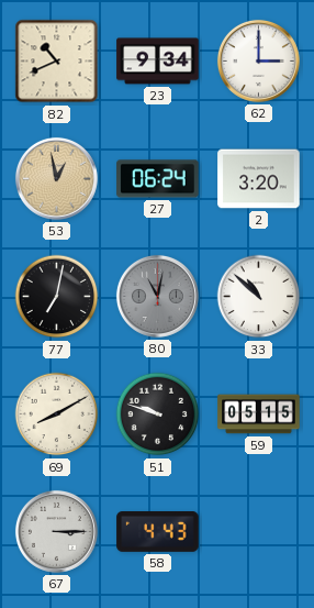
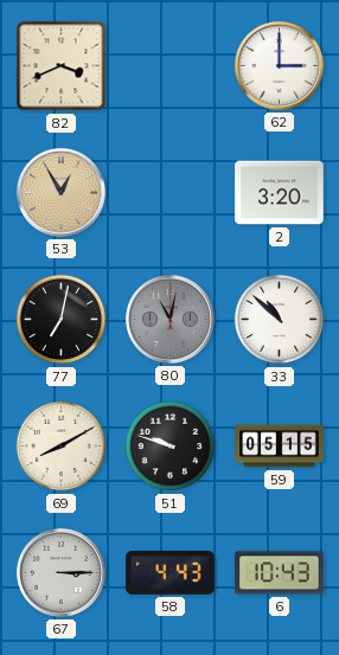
82: 10:41 -> 3:41
23: 9:34 -> none
53: 12:58 -> 12:55
27: 06:24 -> none
6: none -> 10:43
